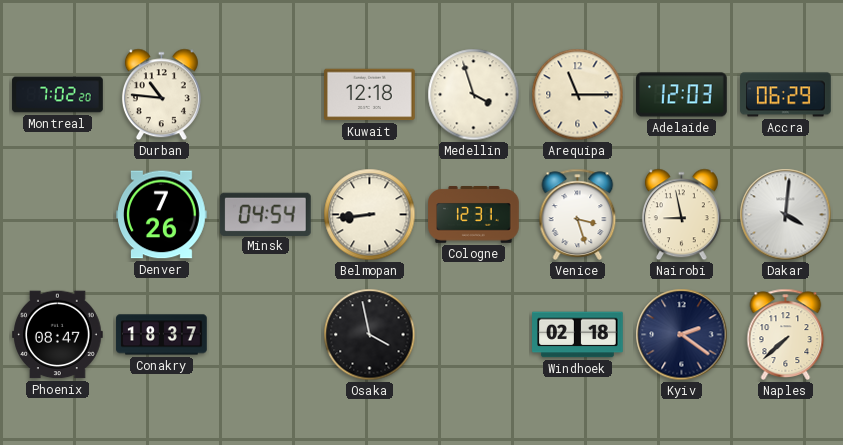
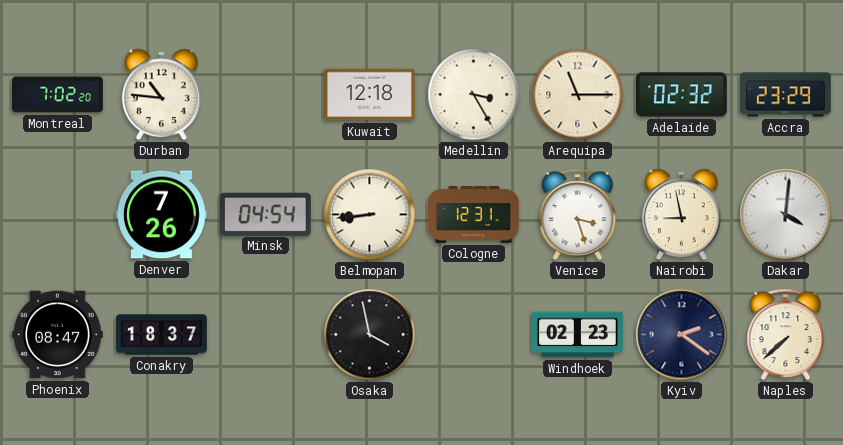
Medellin: 3:57 -> 3:25
Adelaide: 12:03 -> 02:32
Accra: 06:29 -> 23:29
Windhoek: 02:18 -> 02:23
